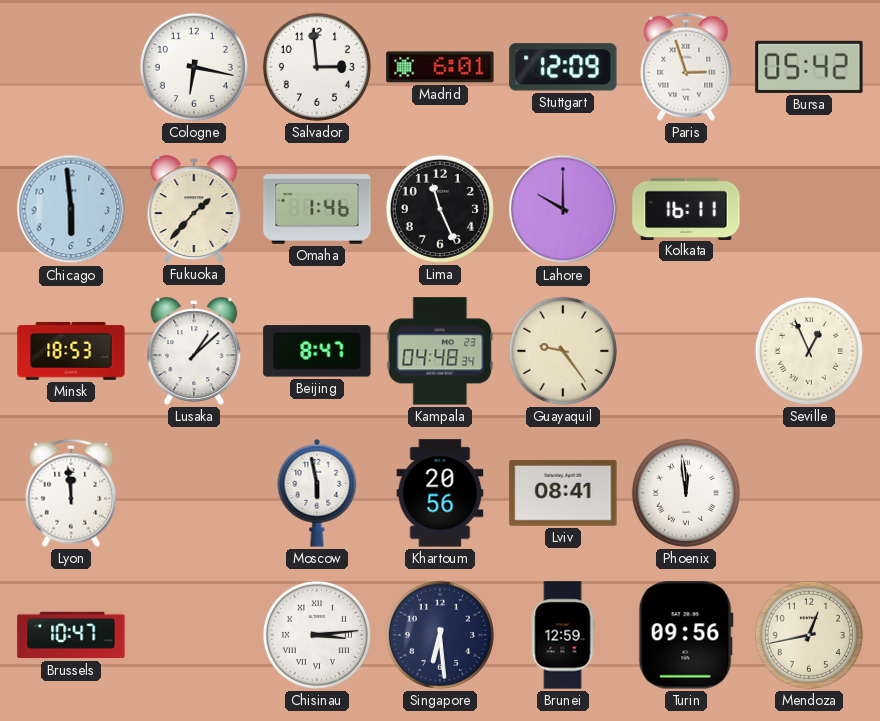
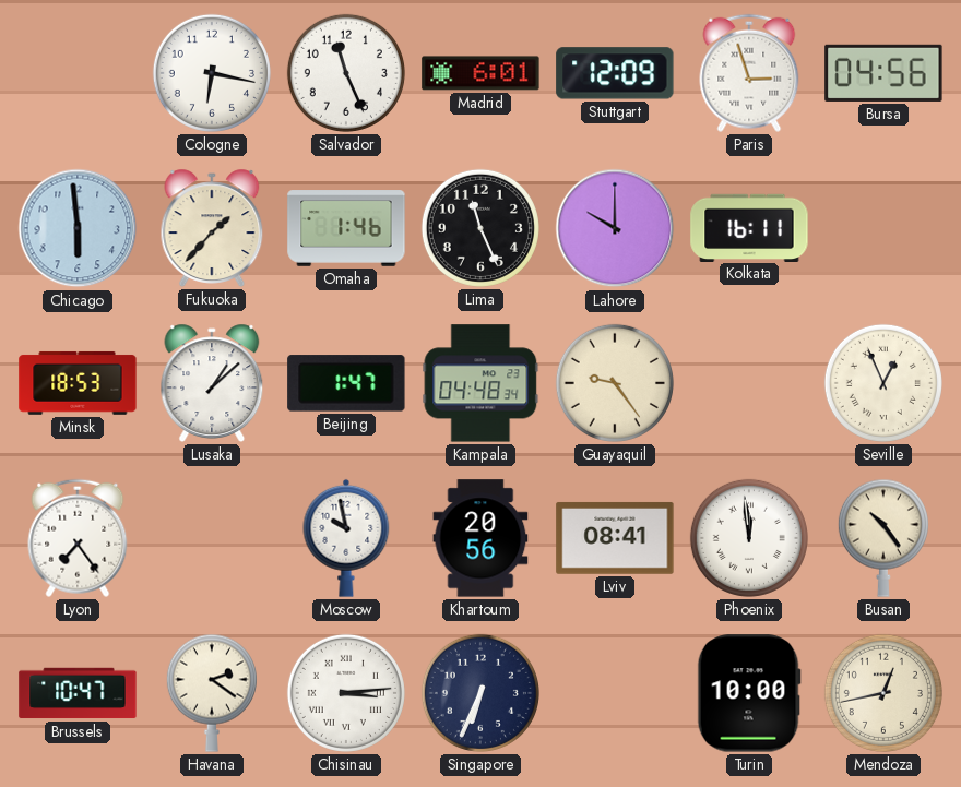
Salvador: 2:59 -> 11:26
Bursa: 05:42 -> 04:56
Beijing: 8:47 -> 1:47
Lyon: 11:59 -> 7:24
Moscow: 5:58 -> 9:58
Busan: none -> 10:24
Havana: none -> 2:21
Singapore: 6:29 -> 6:34
Brunei: 12:59 -> none
Turin: 09:56 -> 10:00
